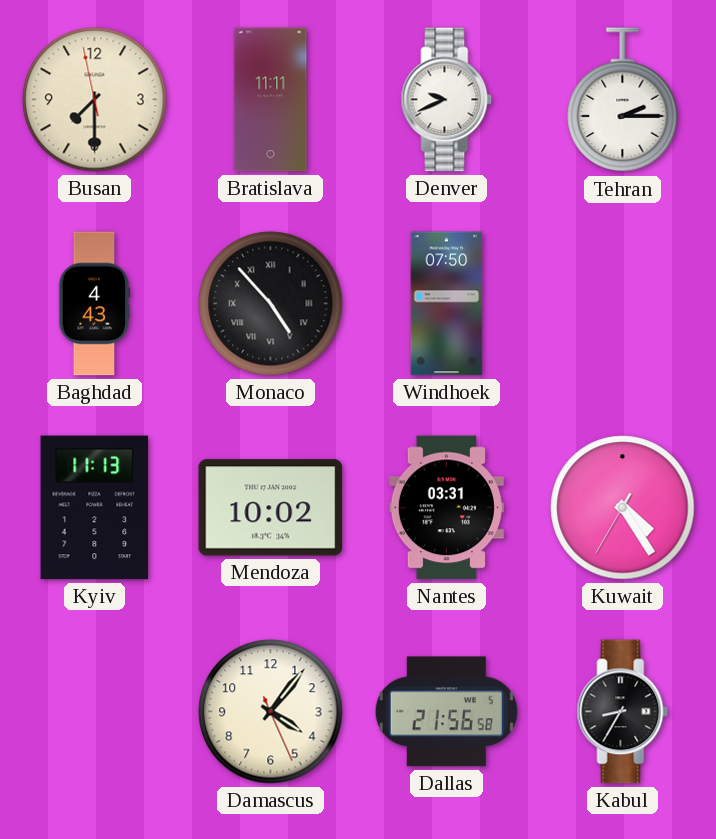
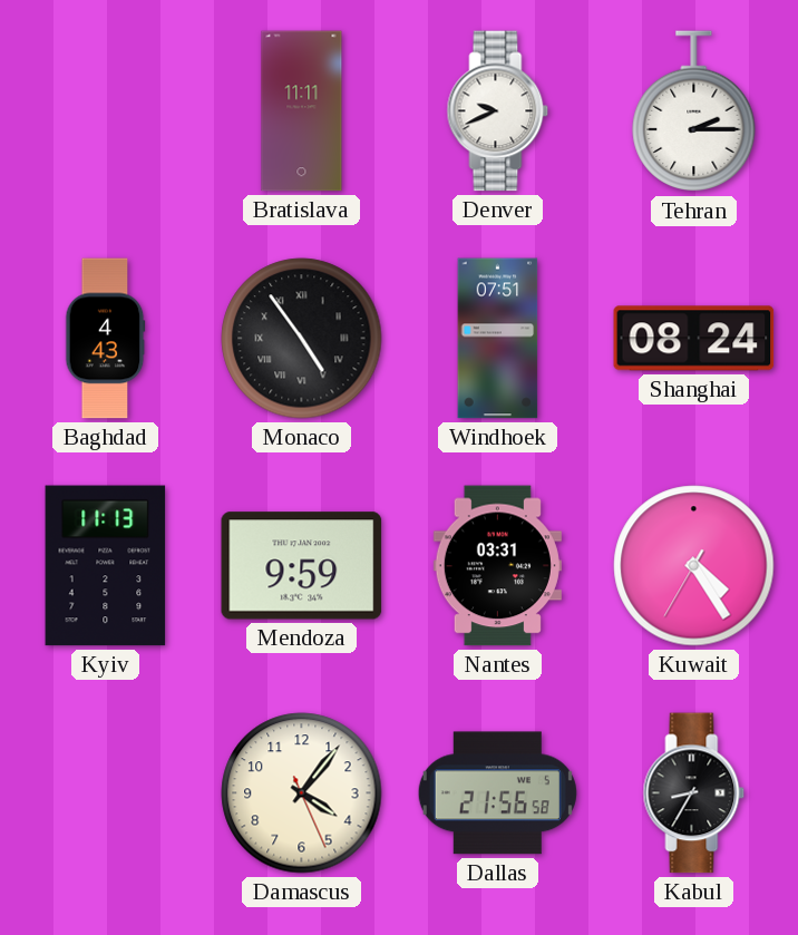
Busan: 7:29 -> none
Monaco: 4:53 -> 4:54
Windhoek: 07:50 -> 07:51
Shanghai: none -> 08:24
Mendoza: 10:02 -> 9:59
